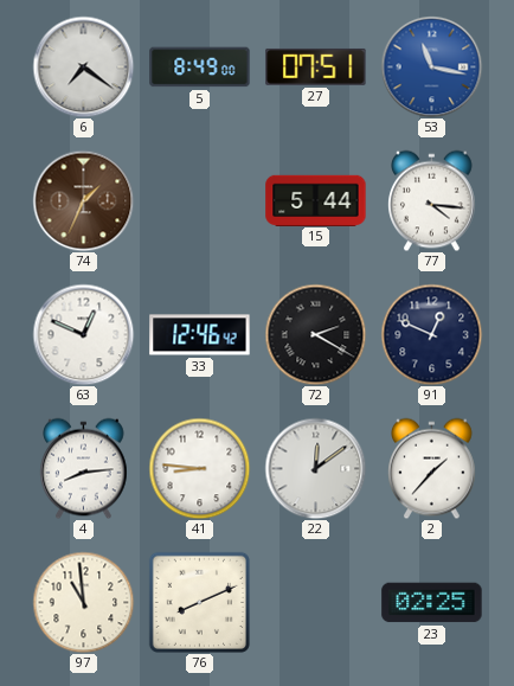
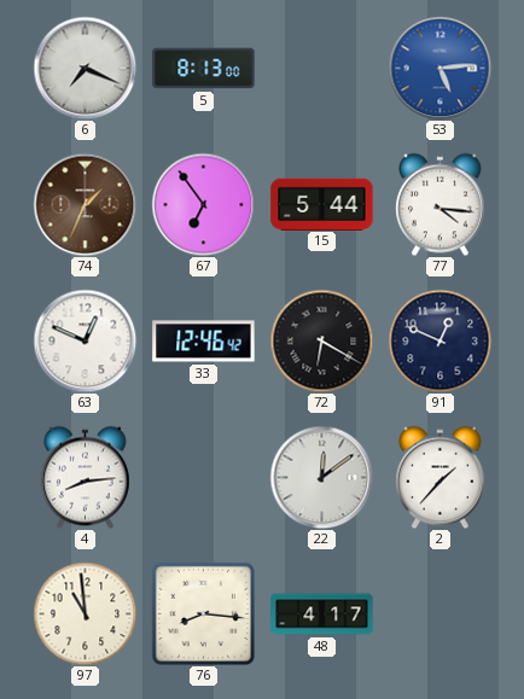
6: 7:21 -> 7:19
5: 8:49 -> 8:13
27: 07:51 -> none
53: 11:17 -> 5:14
67: none -> 6:54
72: 2:20 -> 6:20
41: 8:46 -> none
76: 8:11 -> 8:16
48: none -> 4:17
23: 02:25 -> none
